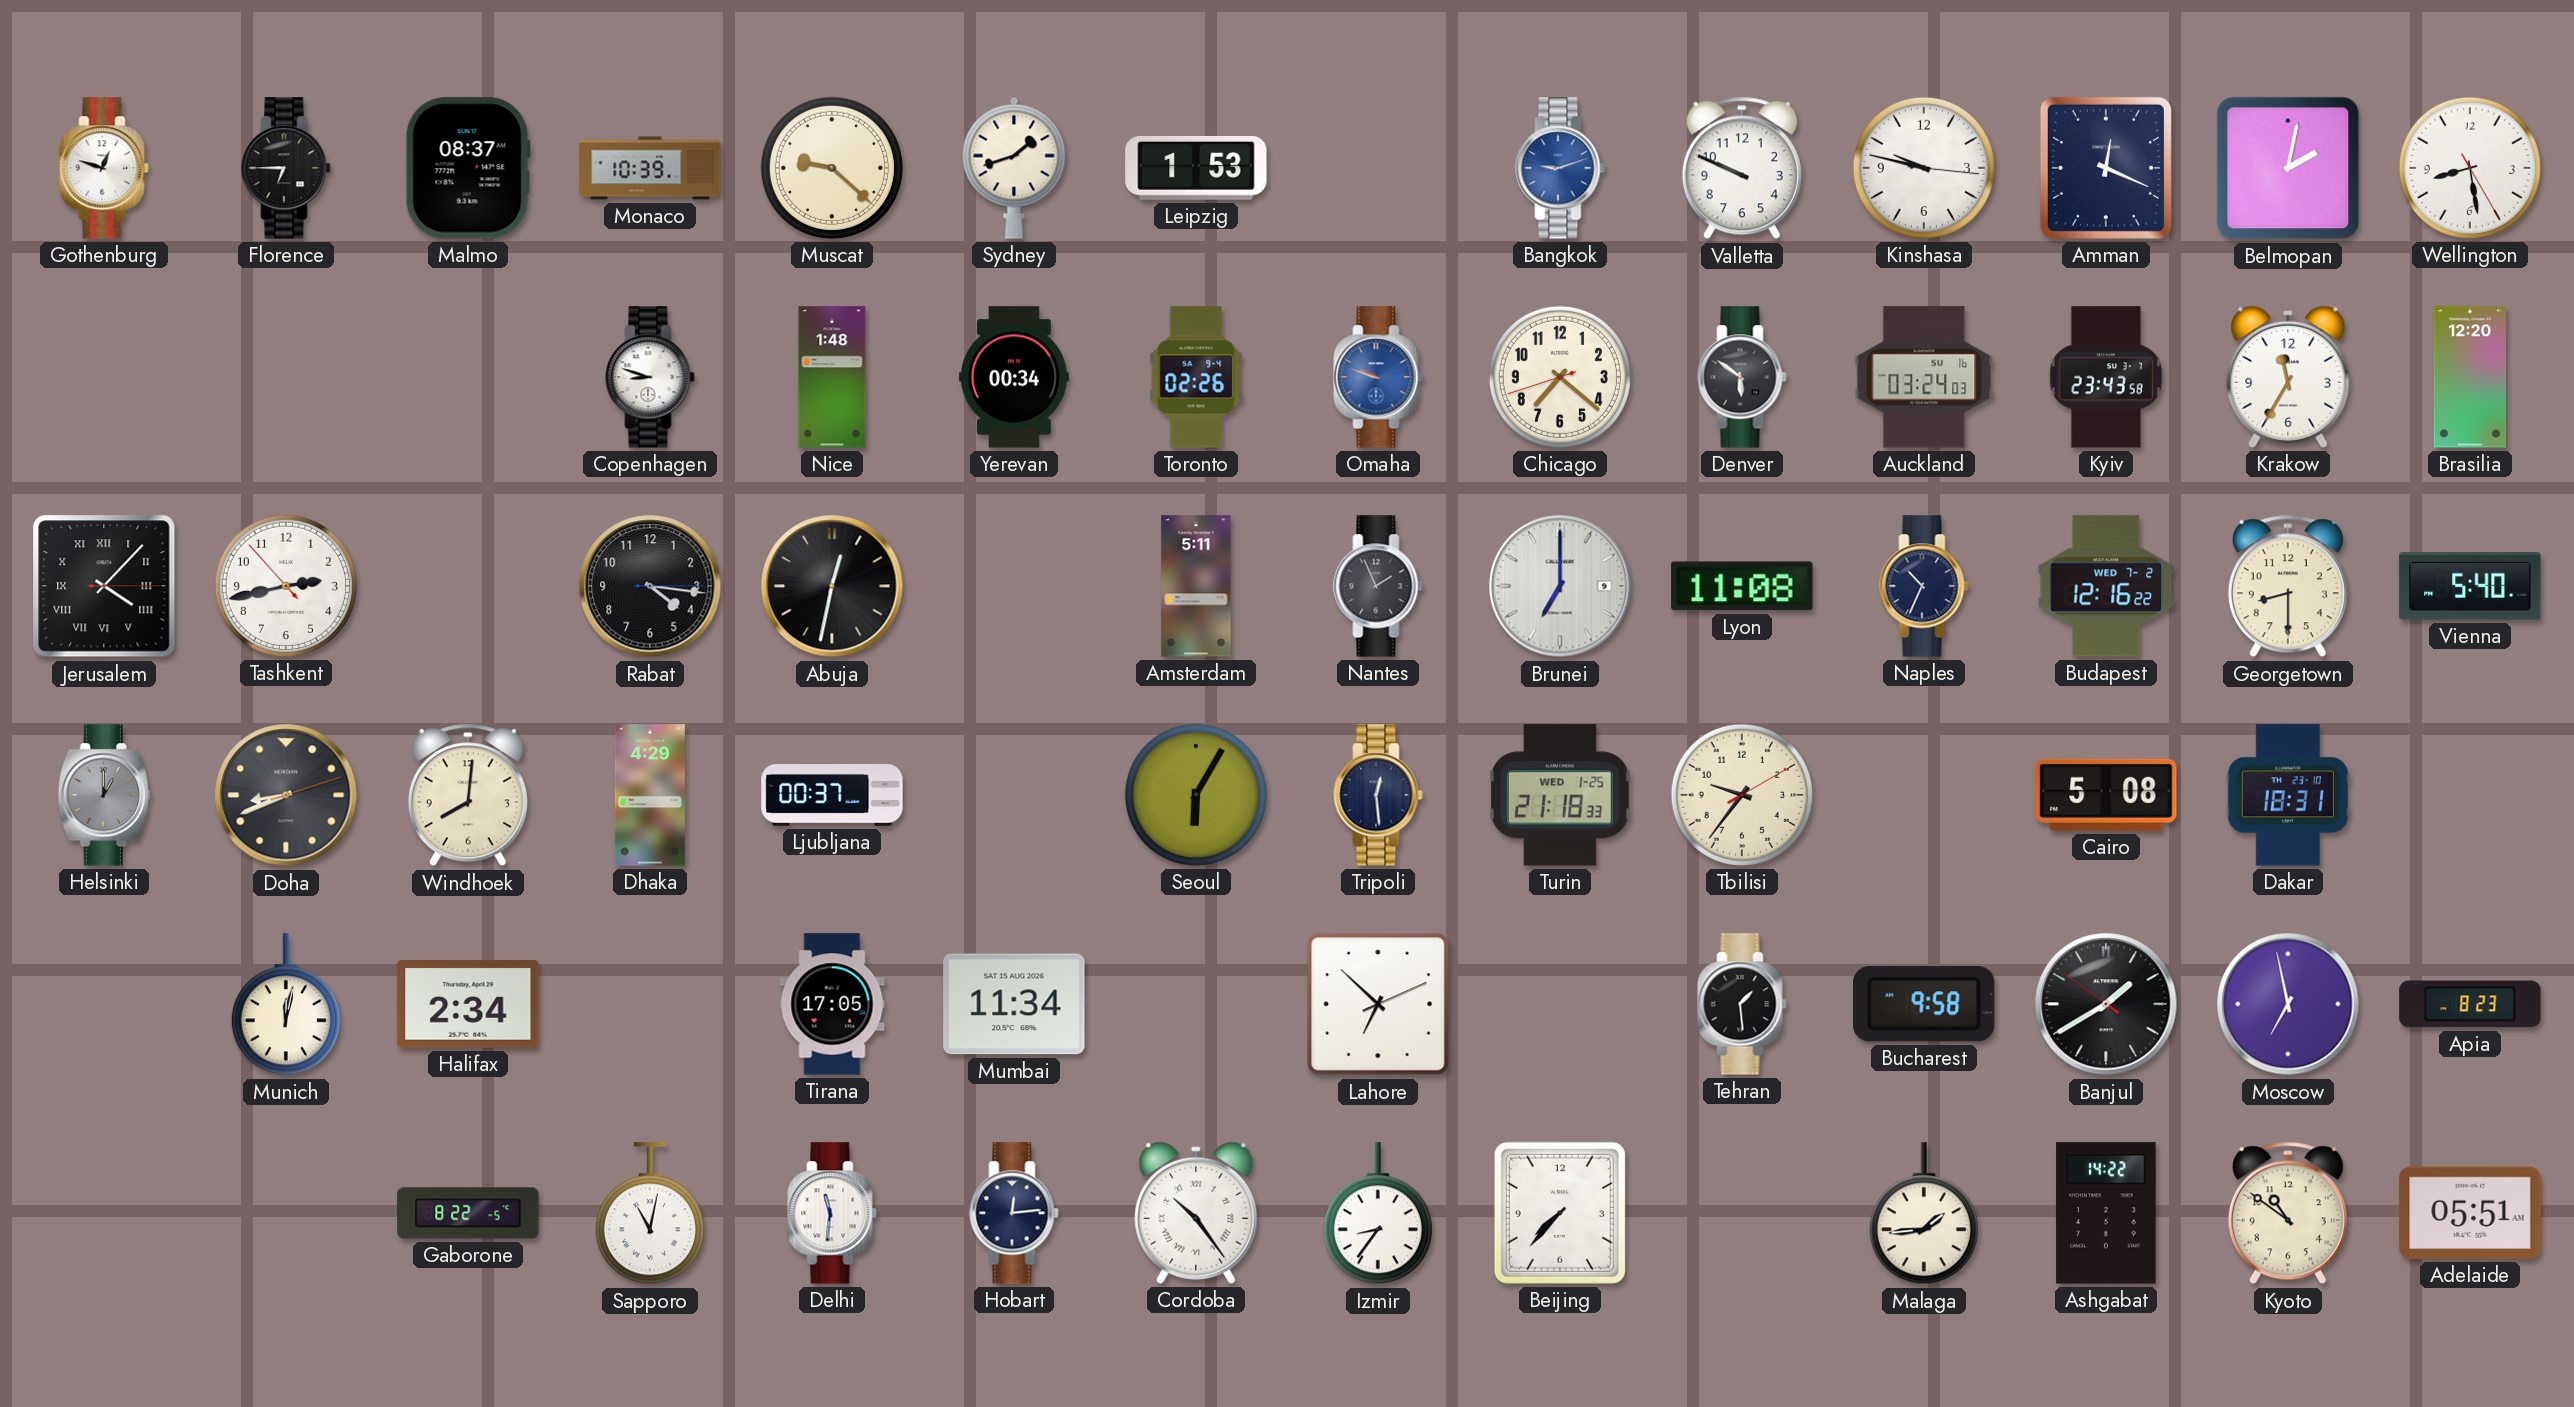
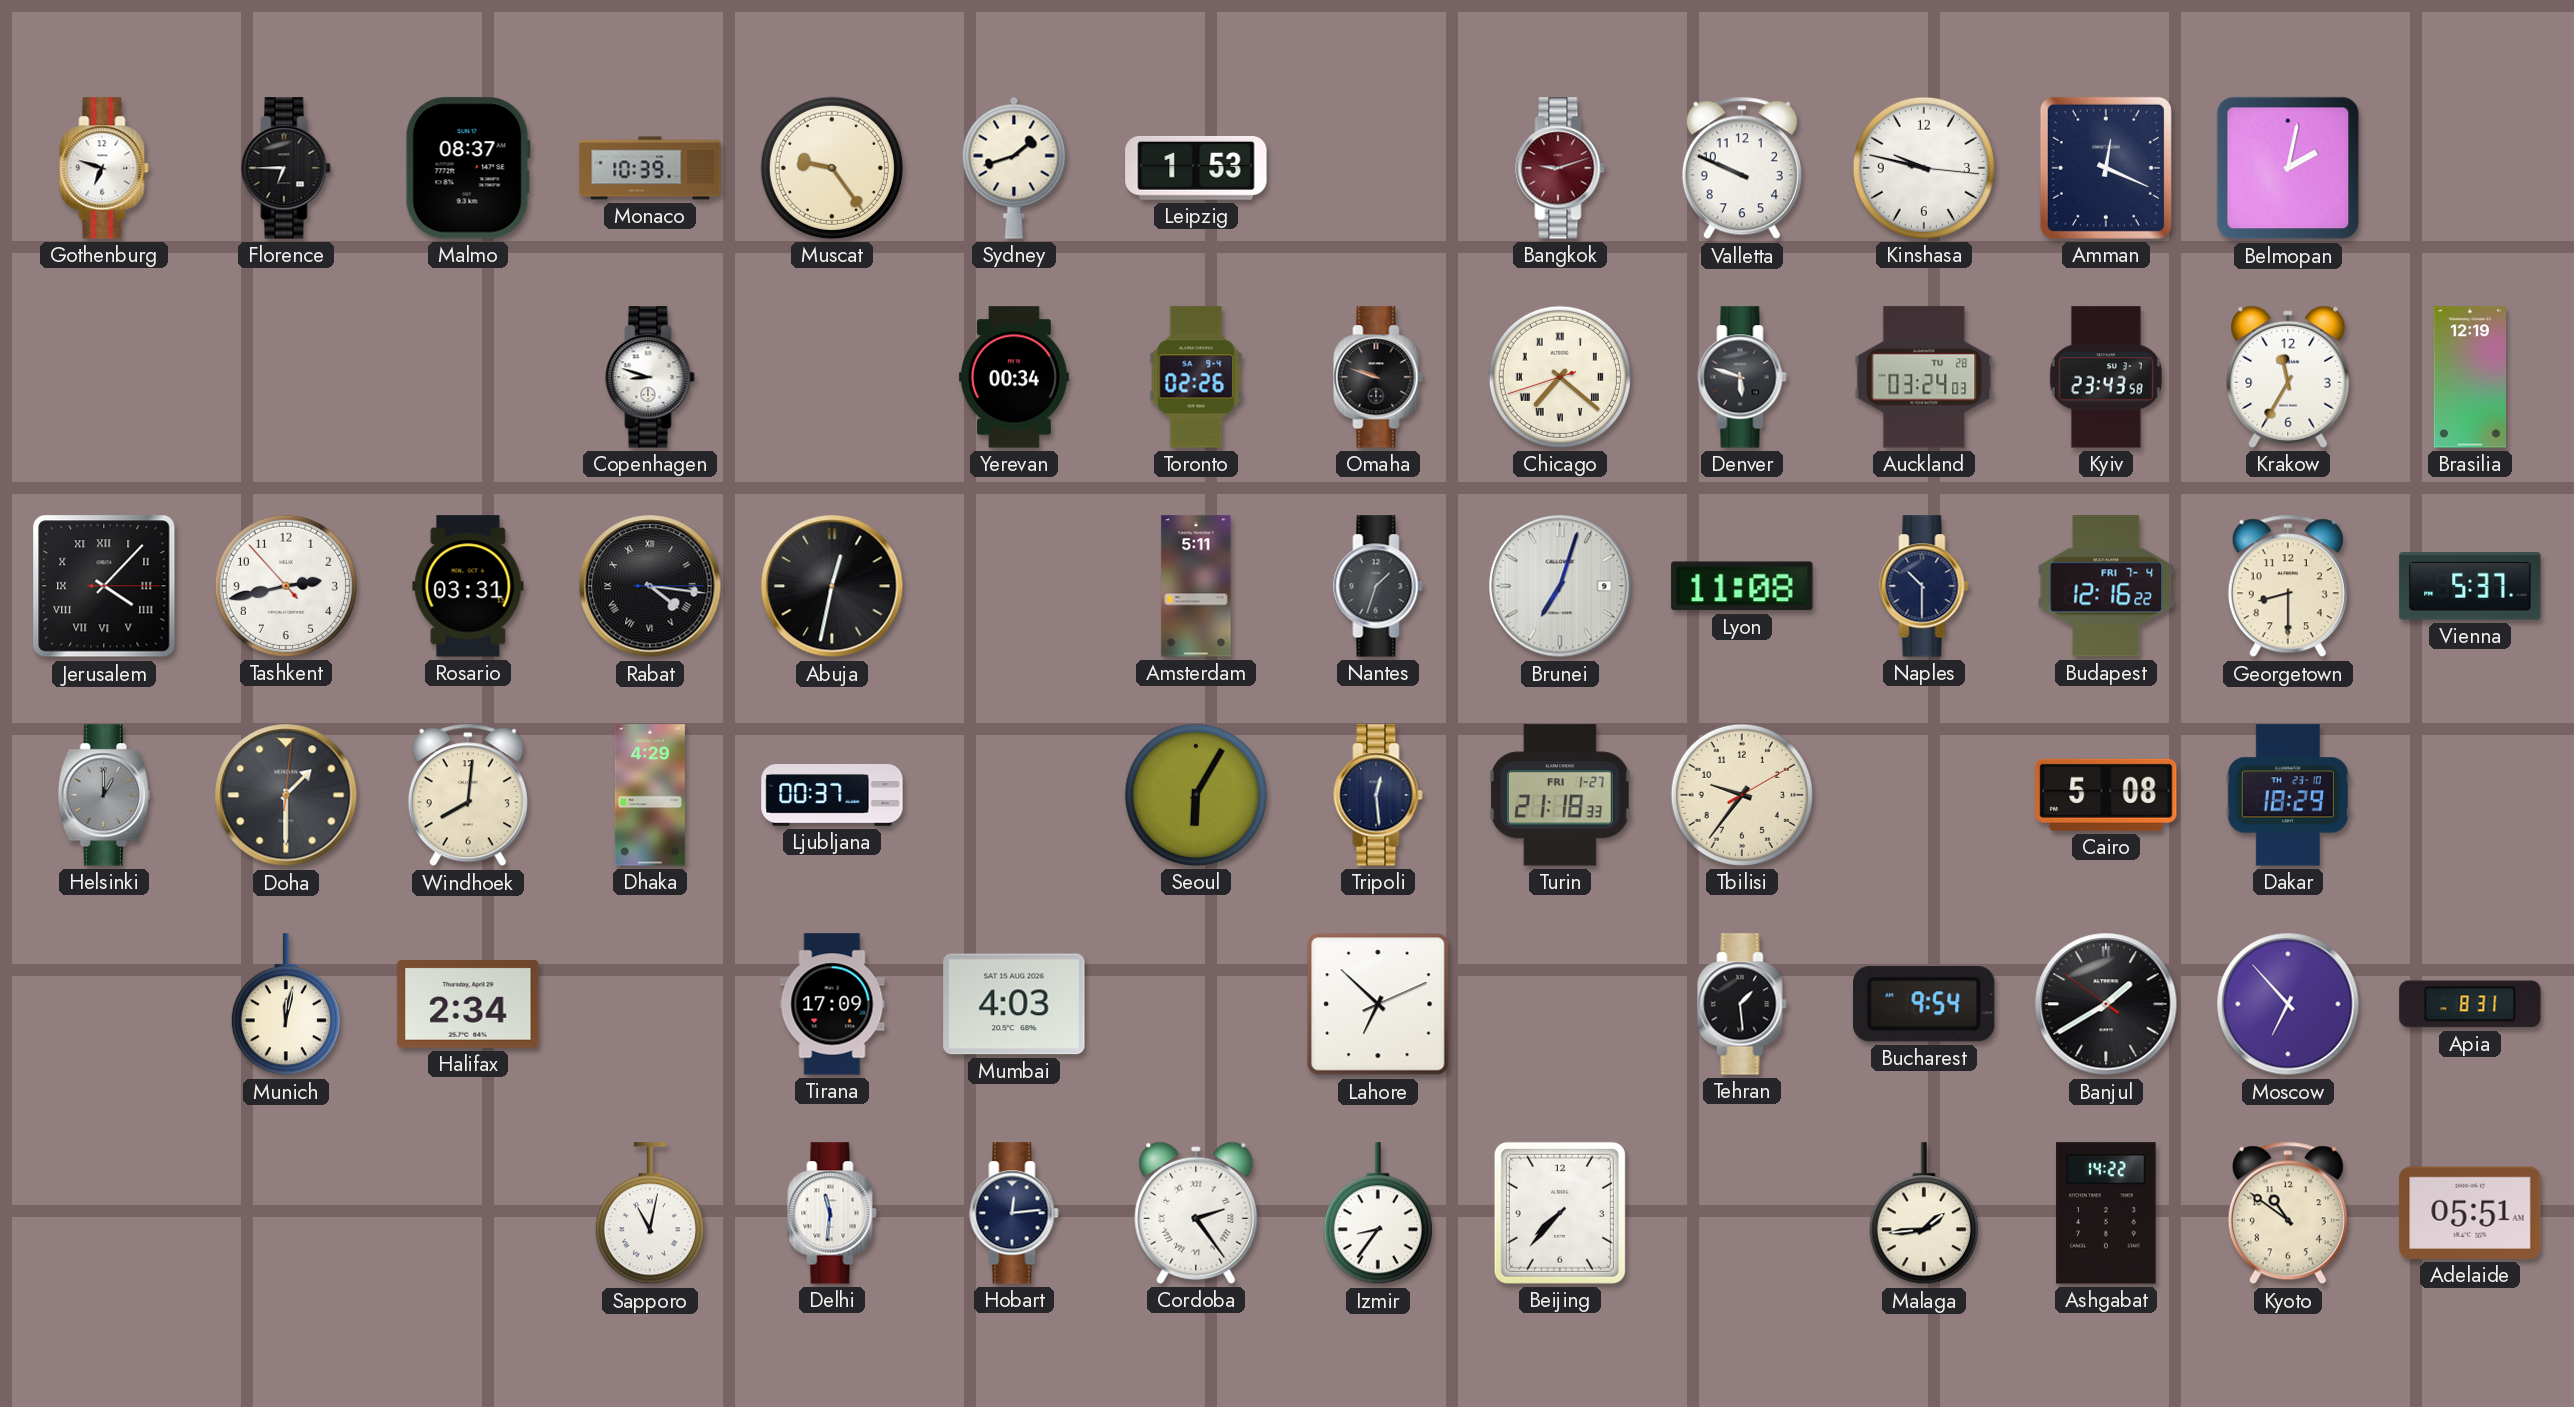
Gothenburg: 12:48 -> 6:48
Muscat: 9:22 -> 9:24
Bangkok dial: blue -> burgundy
Wellington: 8:28 -> none
Nice: 1:48 -> none
Omaha dial: blue -> black
Chicago numerals: Arabic -> Roman
Denver: 5:51 -> 5:48
Auckland date: SU 16 -> TU 28
Brasilia: 12:20 -> 12:19
Rosario: none -> 03:31
Rabat numerals: Arabic -> Roman
Nantes: 1:56 -> 1:33
Brunei: 7:00 -> 7:03
Naples: 10:34 -> 10:30
Budapest date: WED 7-2 -> FRI 7-4
Vienna: 5:40 -> 5:37
Doha: 8:41 -> 1:30
Turin date: WED 1-25 -> FRI 1-27
Dakar: 18:31 -> 18:29
Tirana: 17:05 -> 17:09
Mumbai: 11:34 -> 4:03
Bucharest: 9:58 -> 9:54
Moscow: 6:58 -> 6:53
Apia: 8:23 -> 8:31
Gaborone: 8:22 -> none
Cordoba: 10:24 -> 2:24
